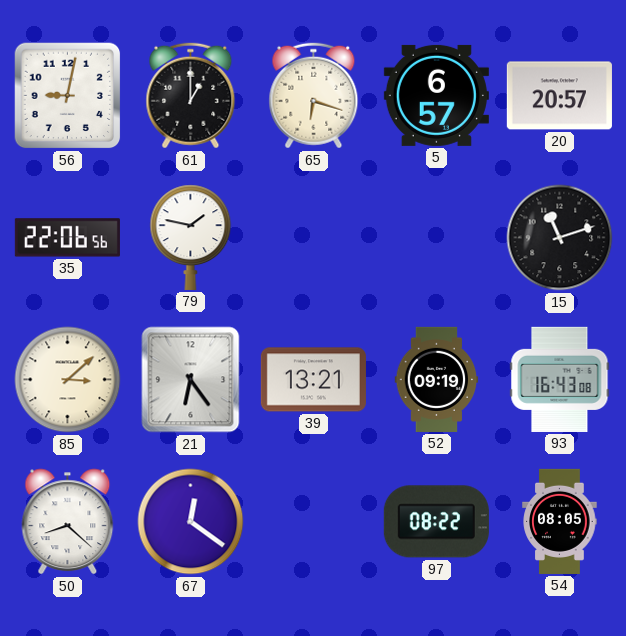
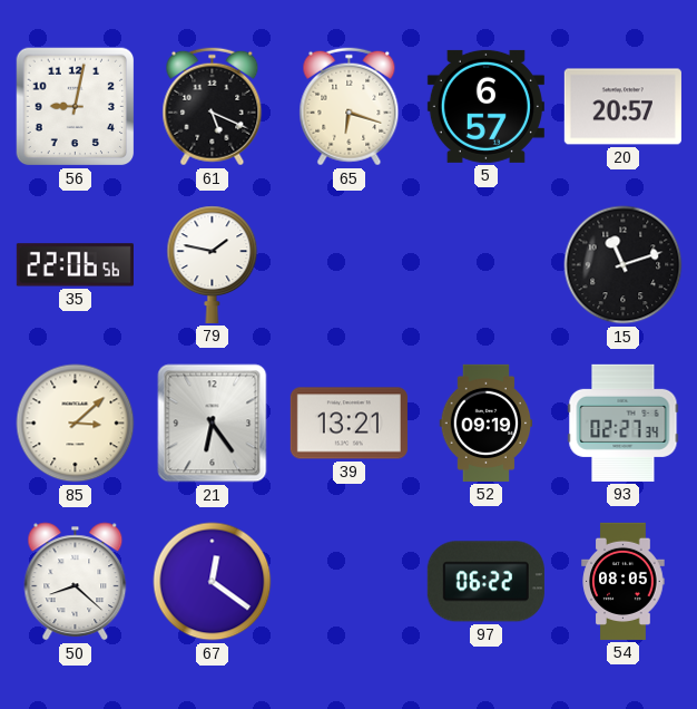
61: 1:00 -> 5:19
93: 16:43 -> 02:27
97: 08:22 -> 06:22
